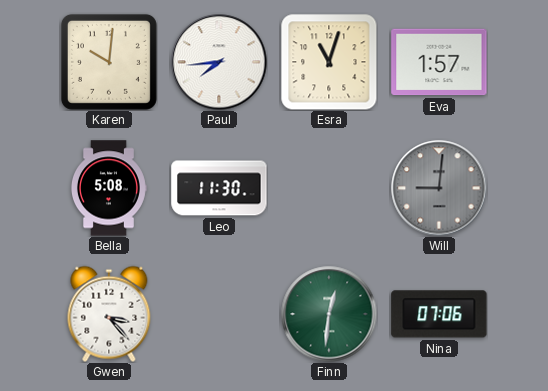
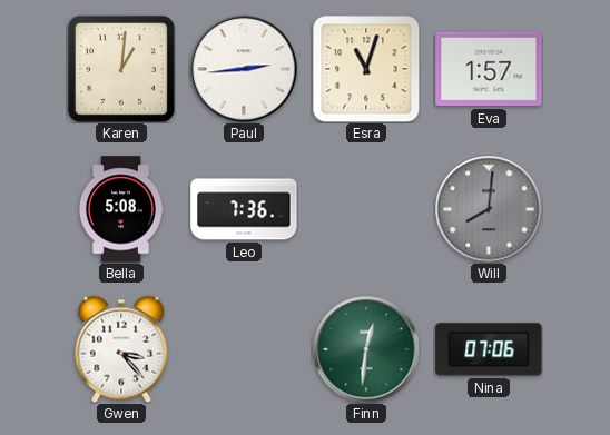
Karen: 10:01 -> 1:01
Paul: 7:44 -> 2:44
Leo: 11:30 -> 7:36
Will: 9:01 -> 8:01
